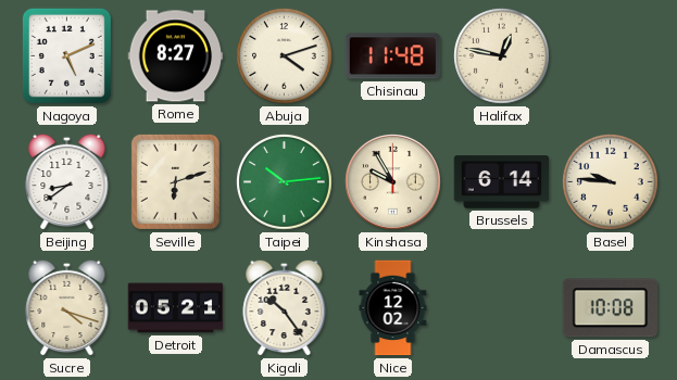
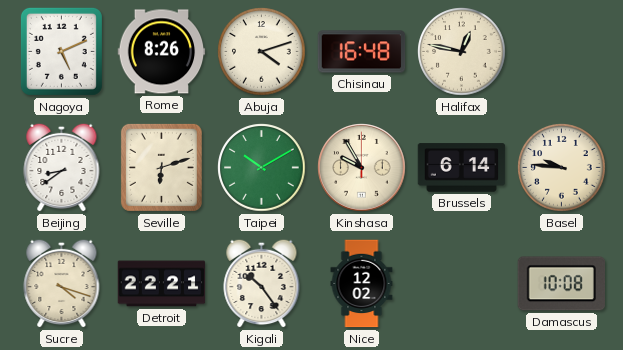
Rome: 8:27 -> 8:26
Chisinau: 11:48 -> 16:48
Taipei: 10:14 -> 10:10
Detroit: 05:21 -> 22:21
